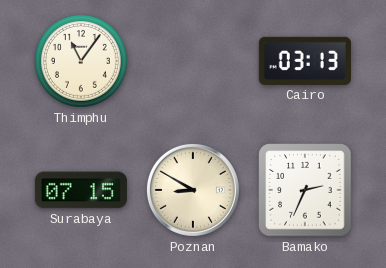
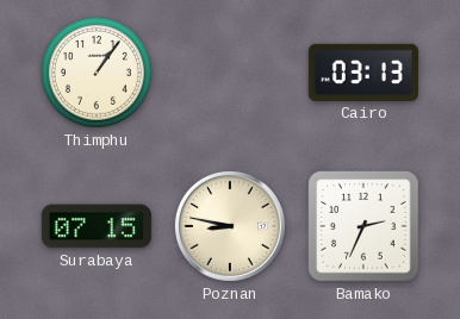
Thimphu: 11:06 -> 1:06
Poznan: 8:50 -> 8:47
